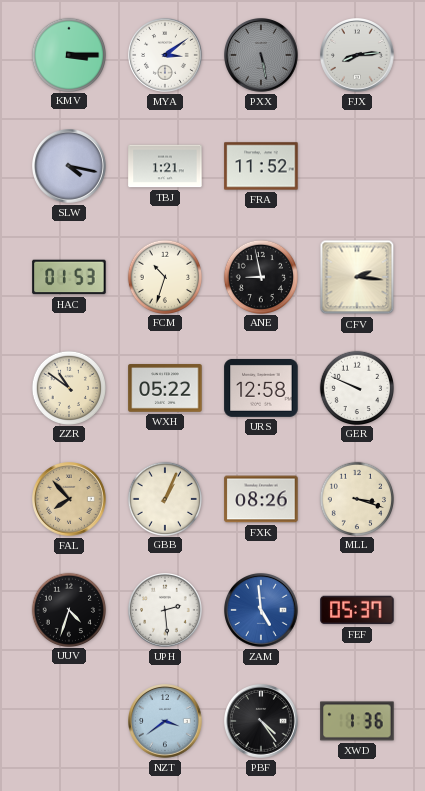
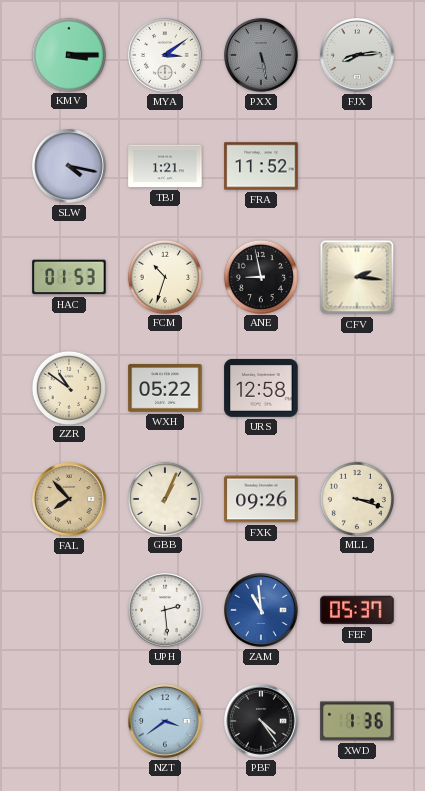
GER: 9:49 -> none
FXK: 08:26 -> 09:26
UUV: 4:33 -> none
ZAM: 4:59 -> 10:59
